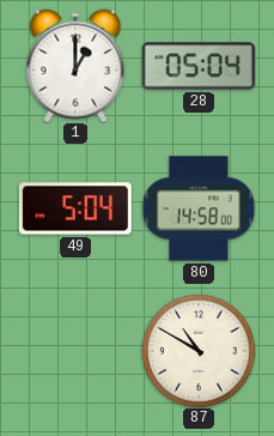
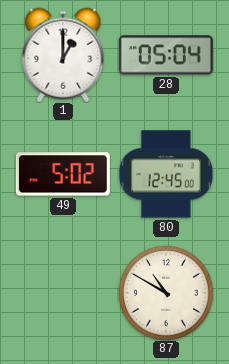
49: 5:04 -> 5:02
80: 14:58 -> 12:45
